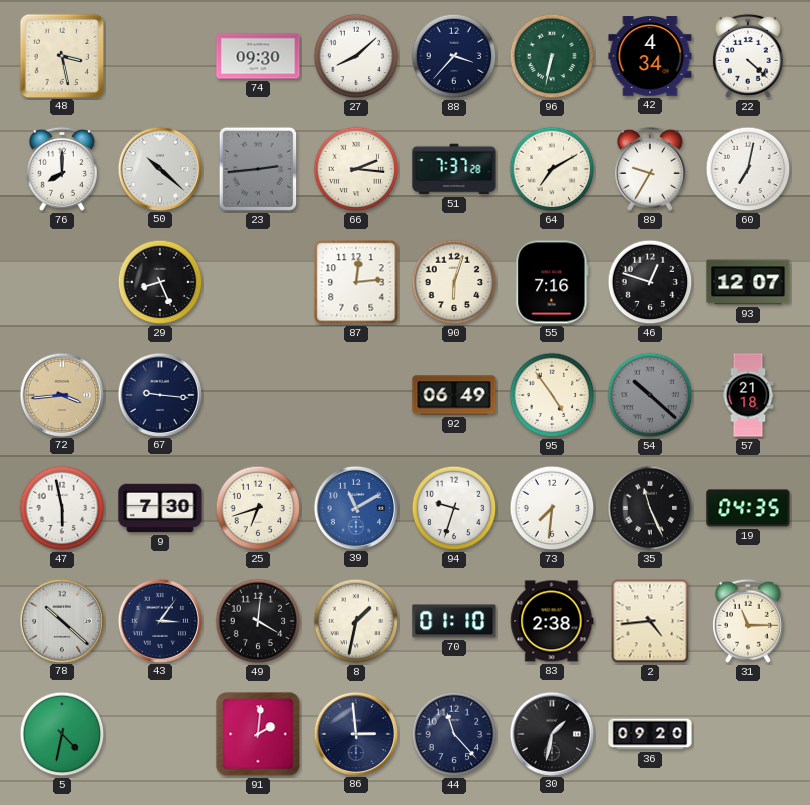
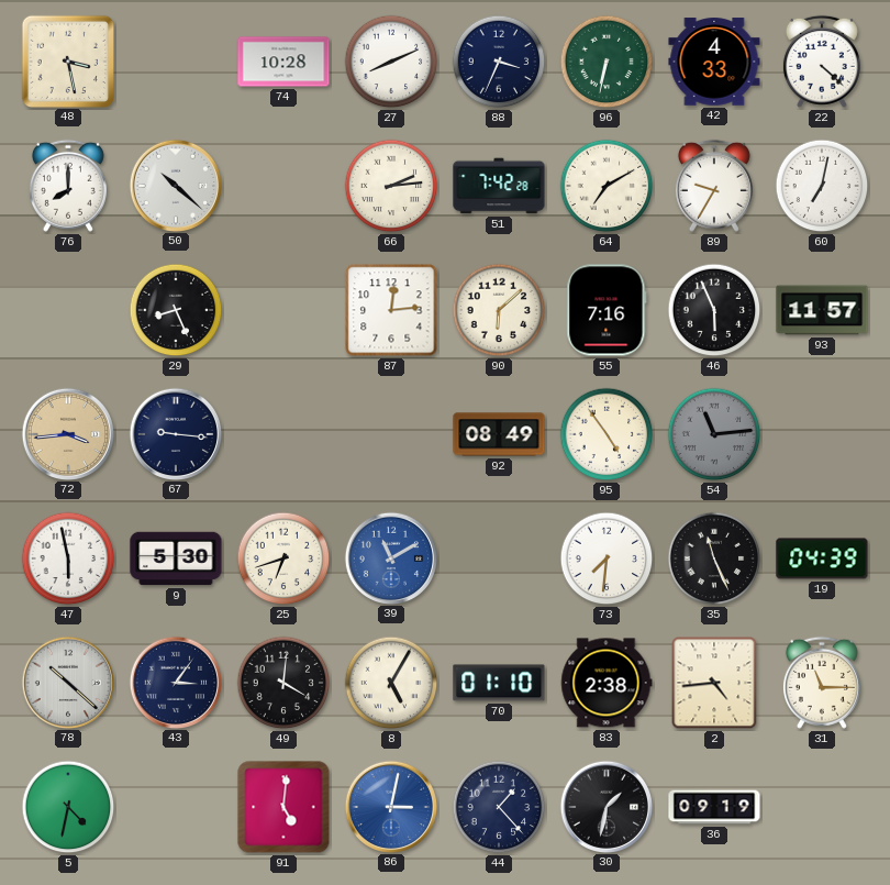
74: 09:30 -> 10:28
27: 8:08 -> 8:11
88: 3:37 -> 3:34
42: 4:34 -> 4:33
23: 2:44 -> none
66: 2:16 -> 2:14
51: 7:37 -> 7:42
90: 6:03 -> 6:08
46: 12:48 -> 5:56
93: 12:07 -> 11:57
92: 06:49 -> 08:49
54: 10:22 -> 11:14
57: 21:18 -> none
9: 7:30 -> 5:30
94: 9:33 -> none
19: 04:35 -> 04:39
8: 1:32 -> 5:05
91: 2:01 -> 5:01
86: 2:59 -> 3:02
86 dial: navy -> blue
44: 11:23 -> 1:23
36: 09:20 -> 09:19
